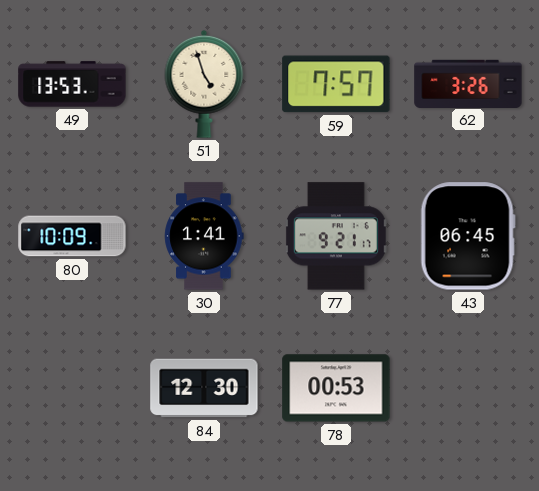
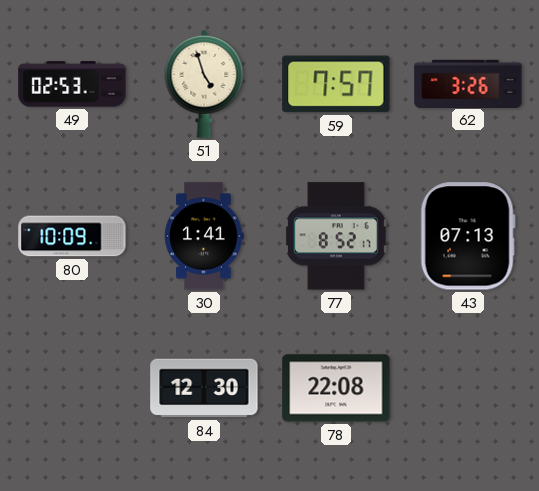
49: 13:53 -> 02:53
77: 9:21 -> 8:52
43: 06:45 -> 07:13
78: 00:53 -> 22:08
